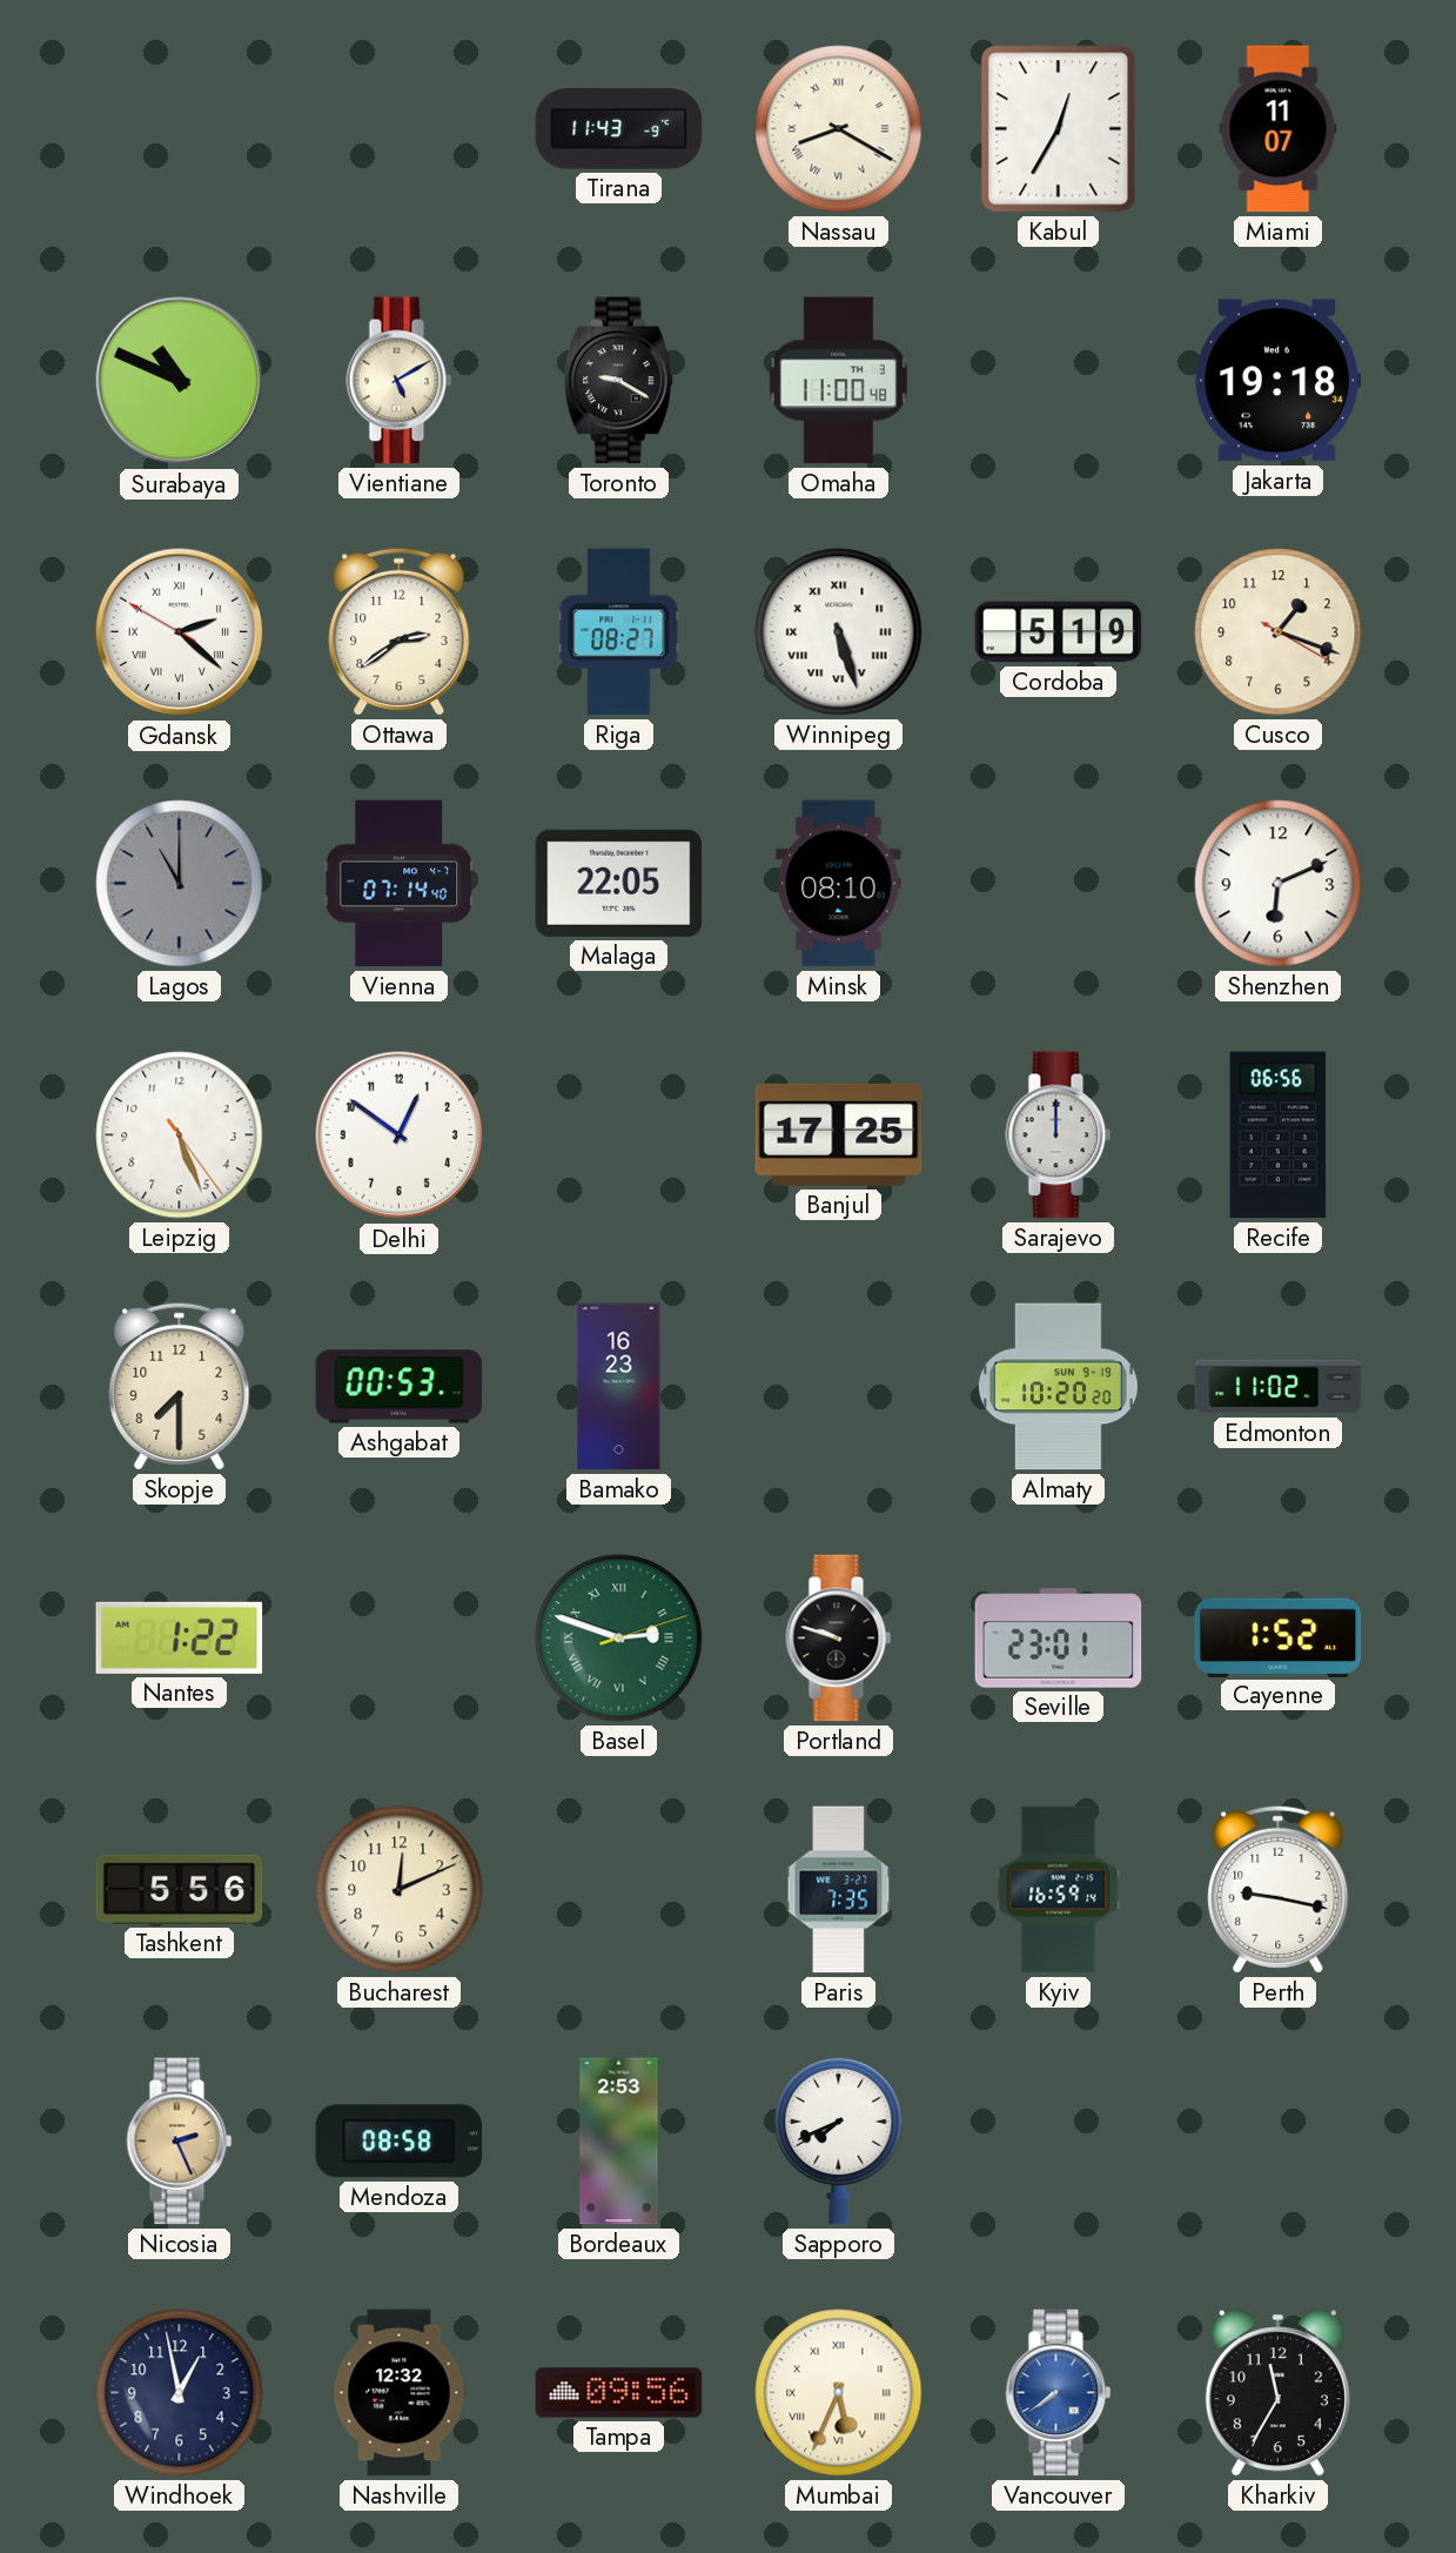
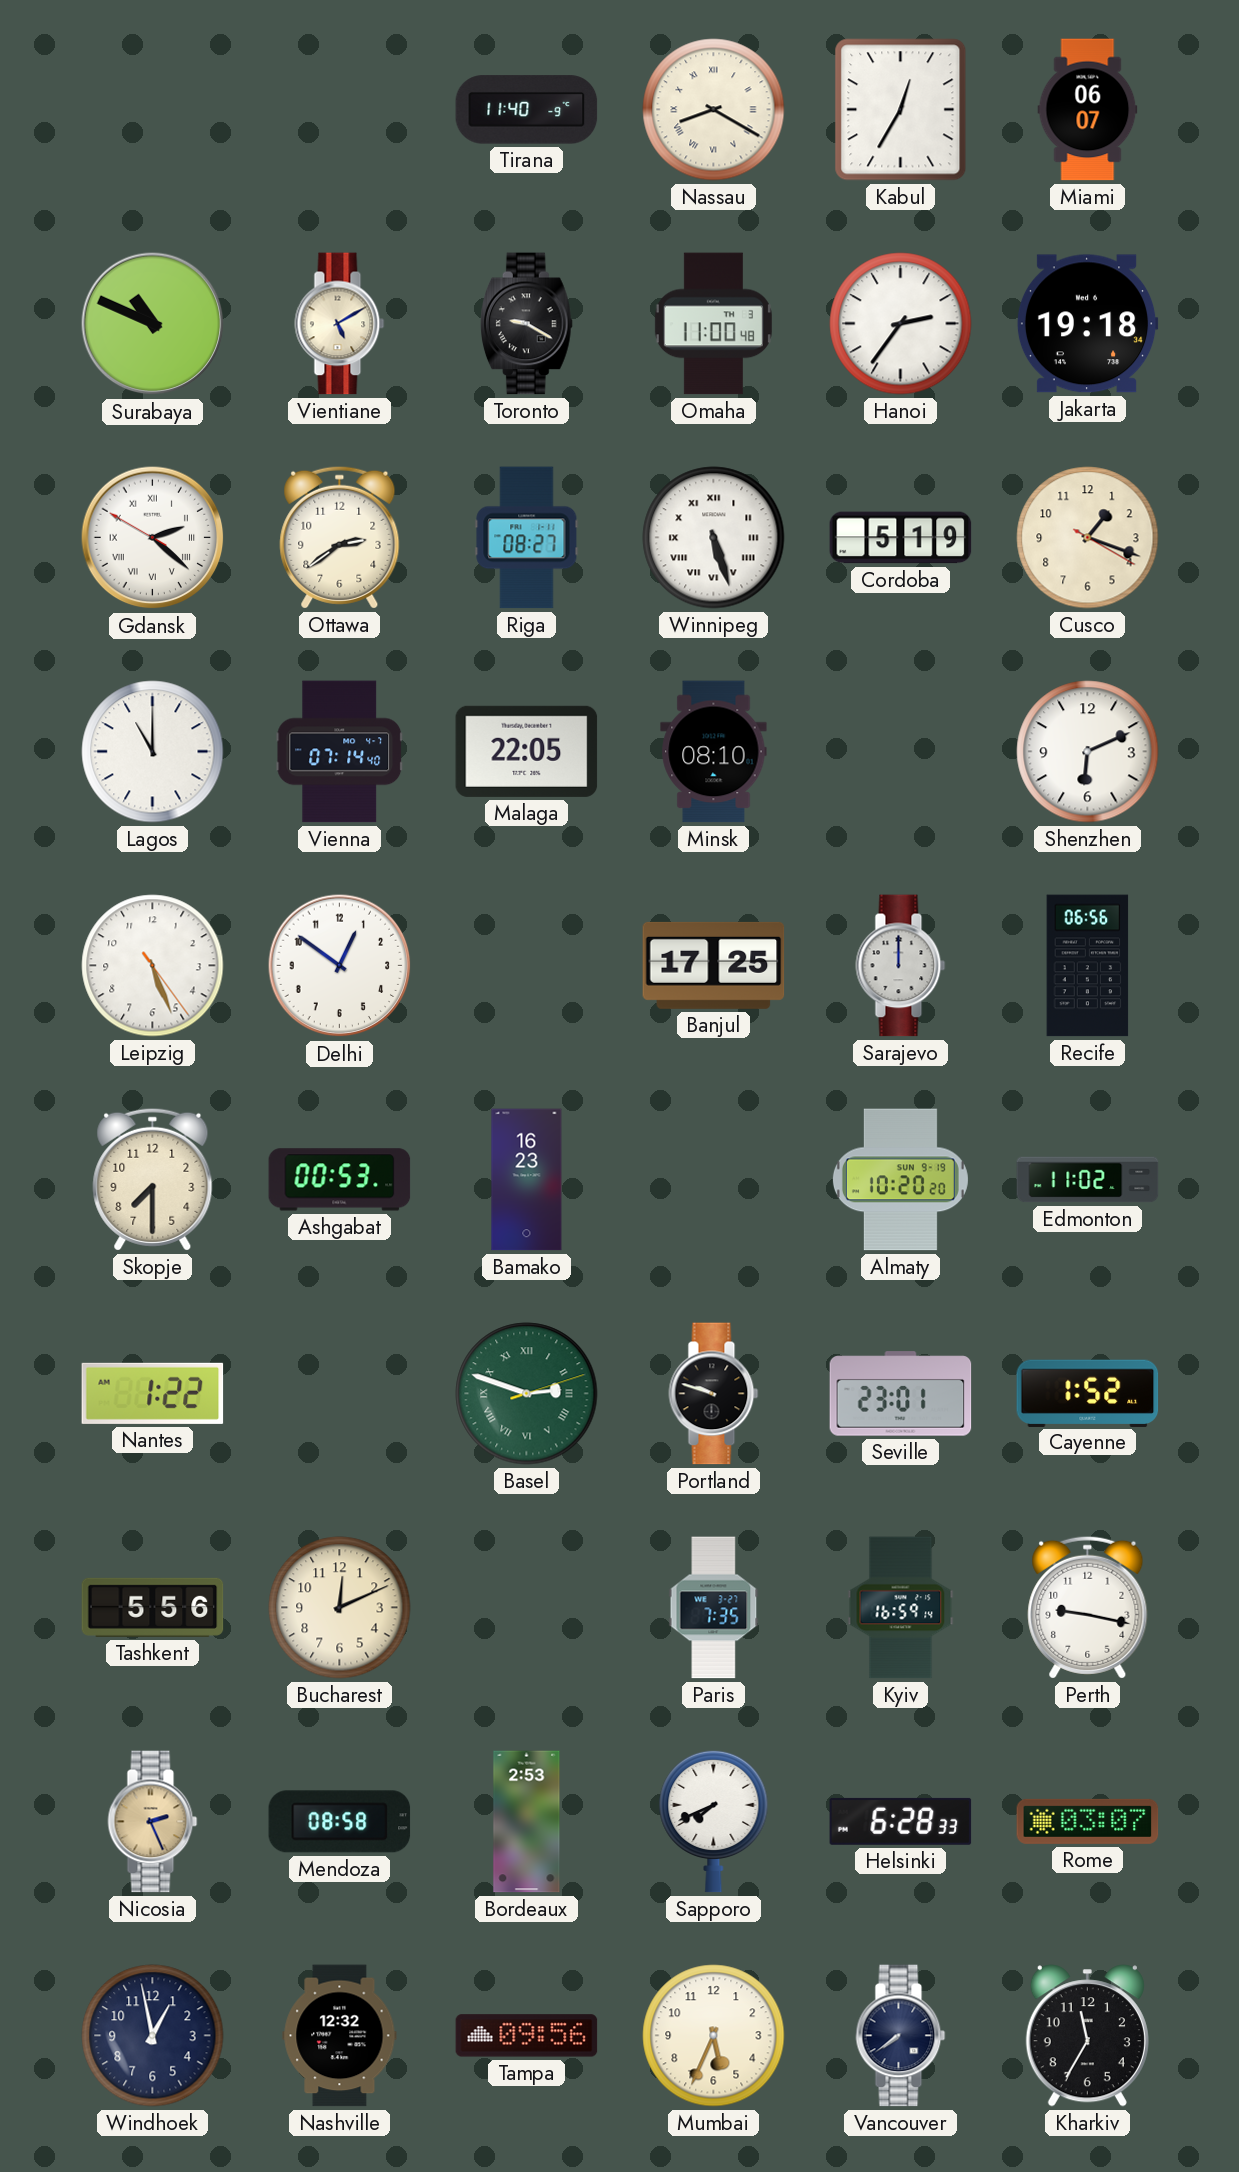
Tirana: 11:43 -> 11:40
Miami: 11:07 -> 06:07
Hanoi: none -> 2:36
Lagos dial: grey -> white
Helsinki: none -> 6:28
Rome: none -> 03:07
Mumbai numerals: Roman -> Arabic
Vancouver dial: blue -> navy
